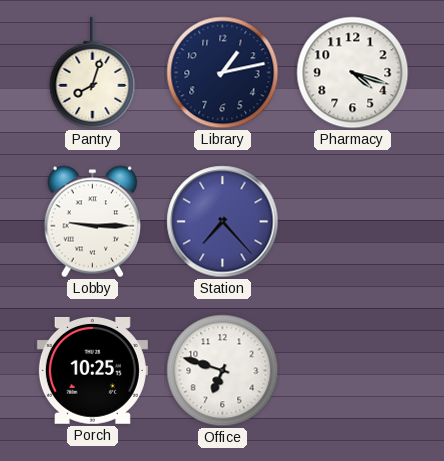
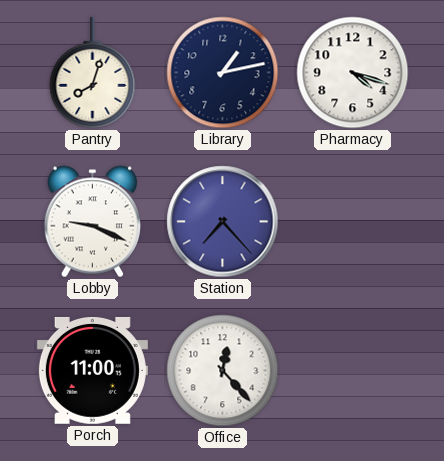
Lobby: 9:15 -> 9:19
Porch: 10:25 -> 11:00
Office: 6:48 -> 12:23
